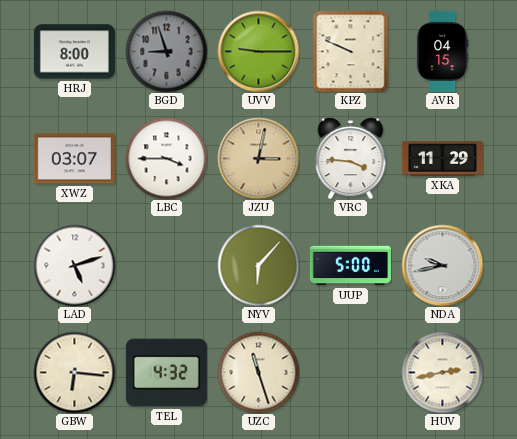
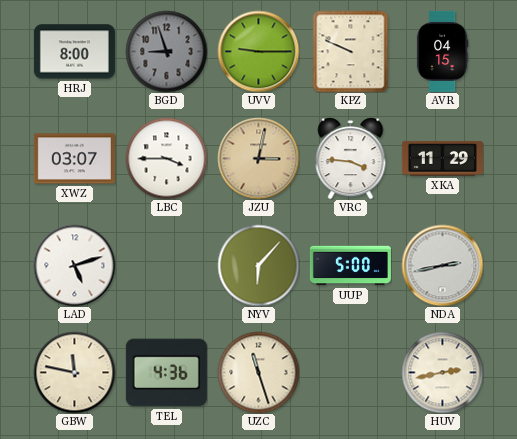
NDA: 9:43 -> 2:43
GBW: 6:16 -> 11:47
TEL: 4:32 -> 4:36
